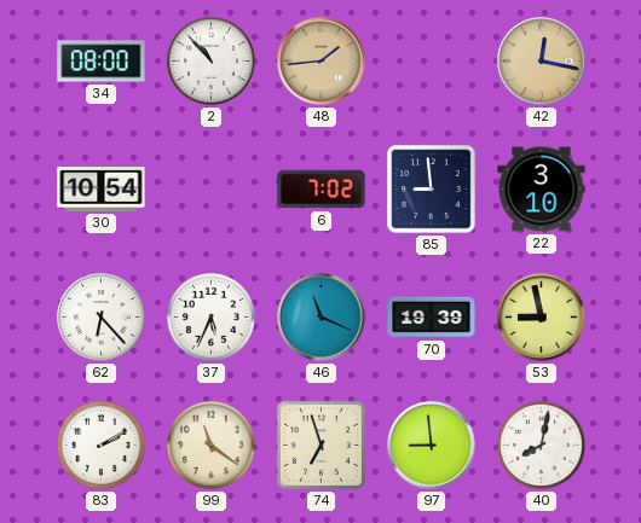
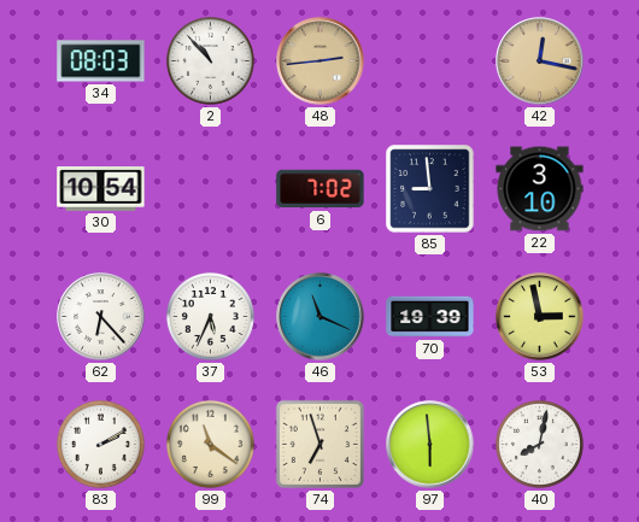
34: 08:00 -> 08:03
48: 1:44 -> 2:44
53: 8:58 -> 2:58
97: 8:59 -> 5:59
